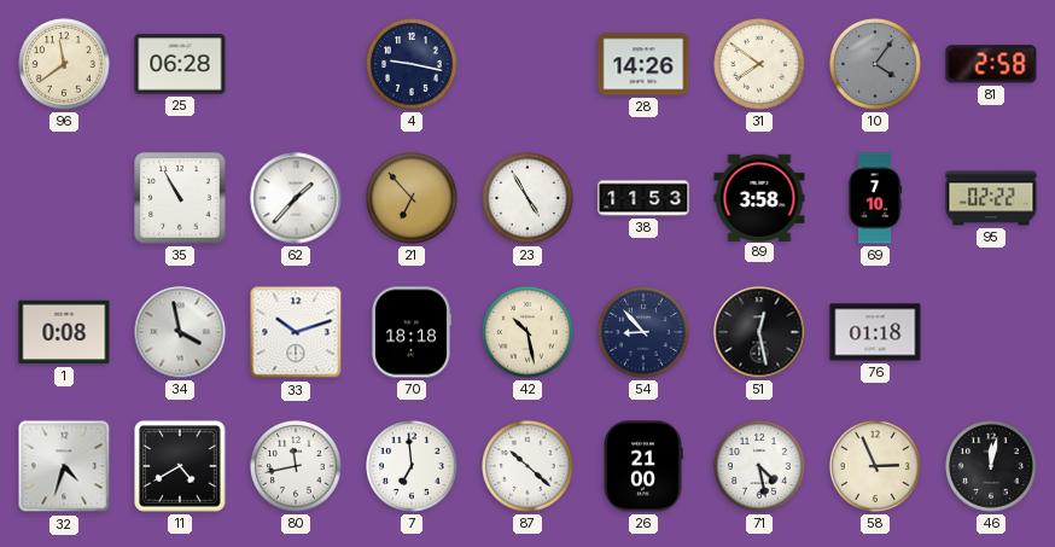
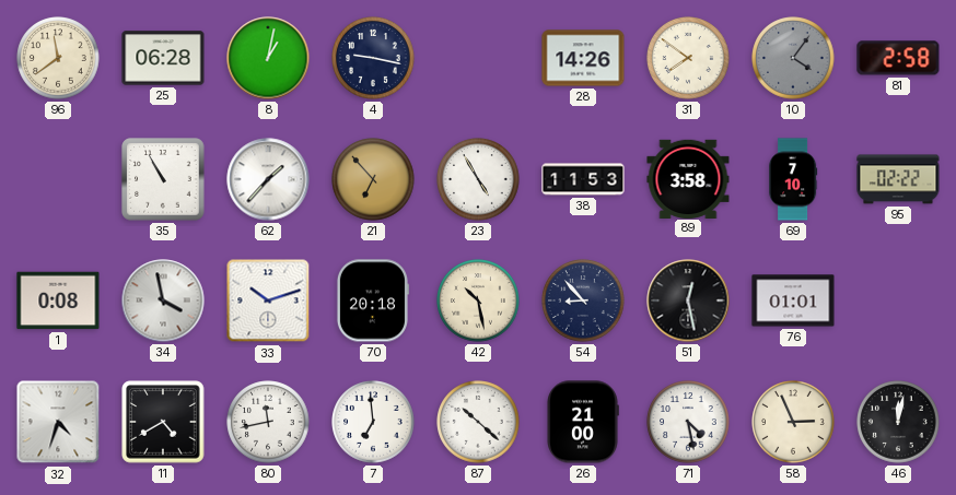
8: none -> 1:02
70: 18:18 -> 20:18
76: 01:18 -> 01:01
